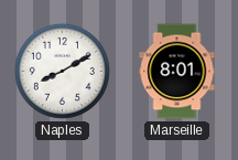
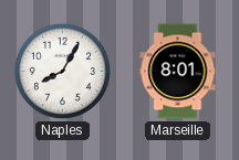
Naples: 8:10 -> 8:05
